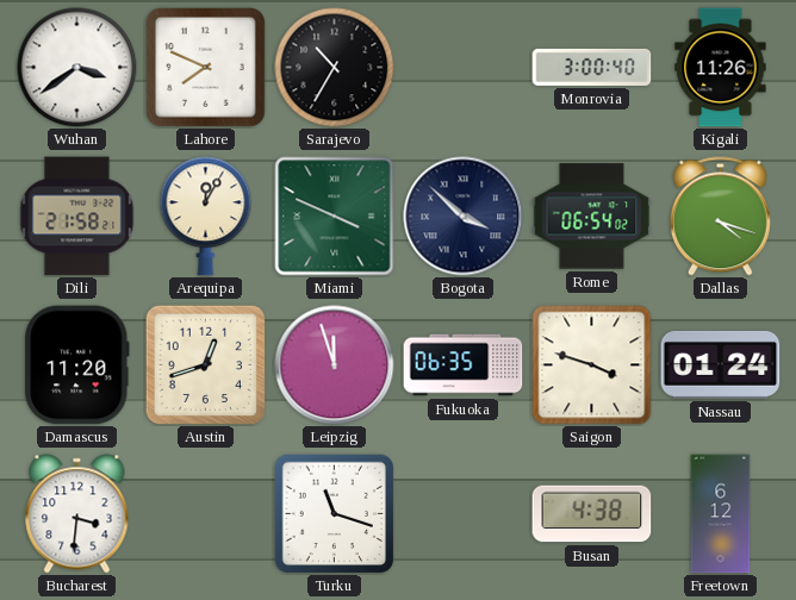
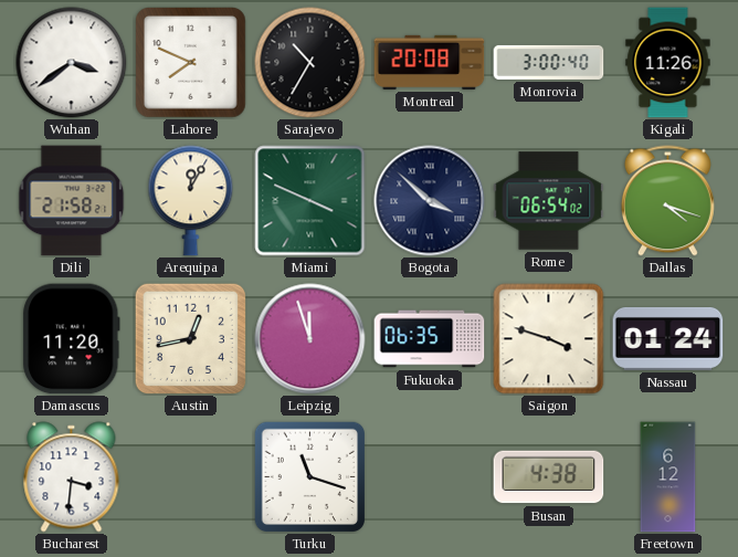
Montreal: none -> 20:08
Austin: 12:42 -> 12:43
